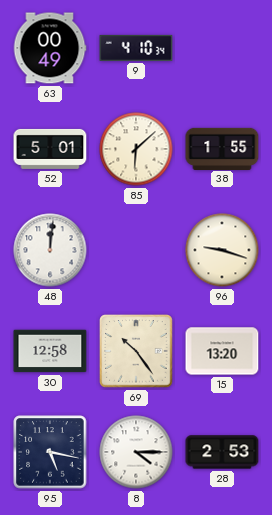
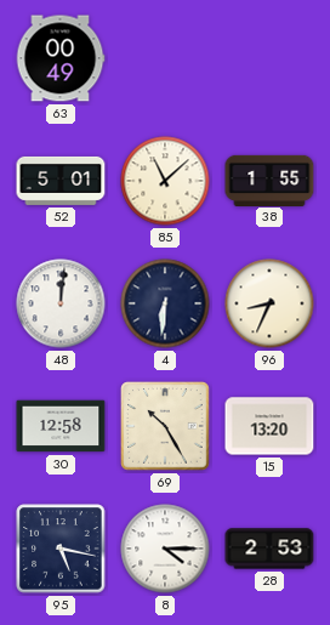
9: 4:10 -> none
85: 6:08 -> 11:08
4: none -> 6:31
96: 9:18 -> 8:34
69: 10:24 -> 10:25
